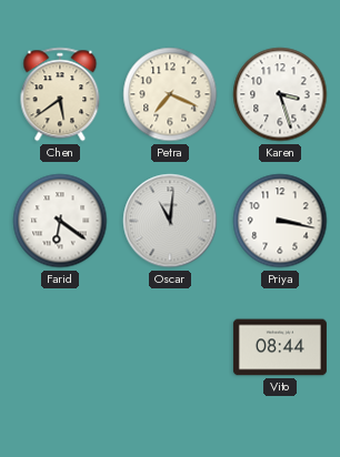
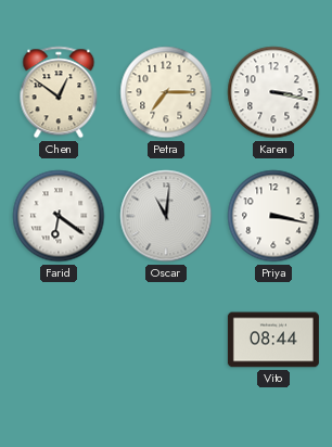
Chen: 5:39 -> 12:51
Petra: 7:19 -> 7:15
Karen: 3:27 -> 3:17
